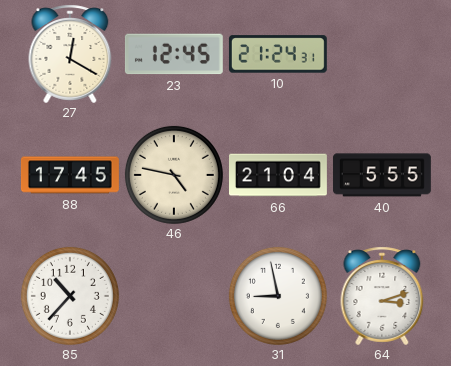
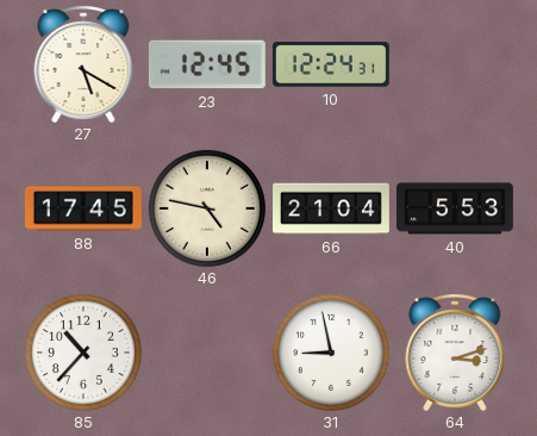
27: 12:20 -> 5:20
10: 21:24 -> 12:24
40: 5:55 -> 5:53
